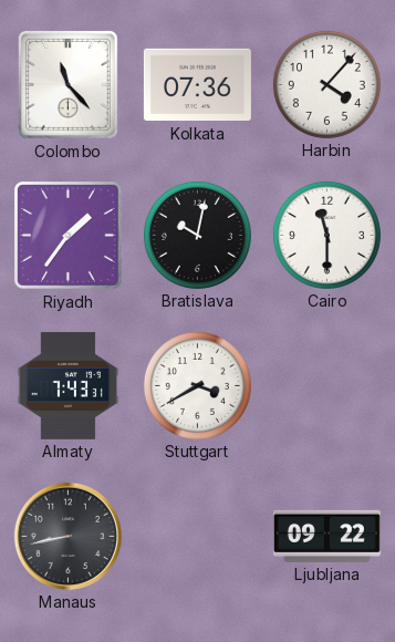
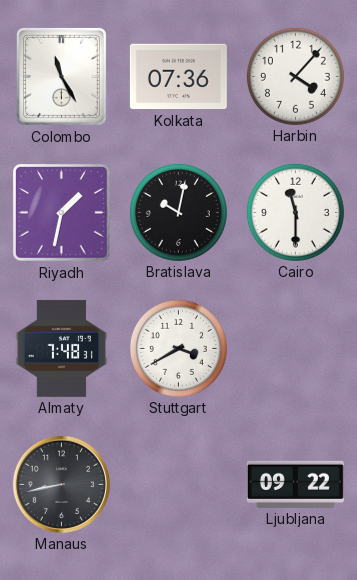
Colombo: 11:23 -> 11:25
Riyadh: 1:36 -> 1:32
Almaty: 7:43 -> 7:48
